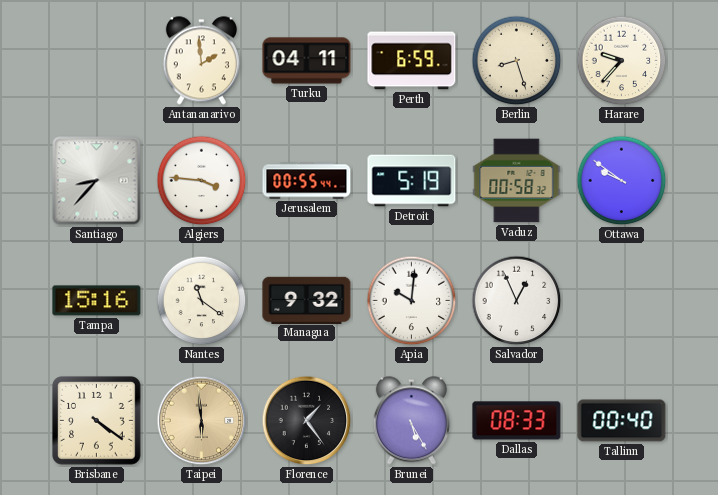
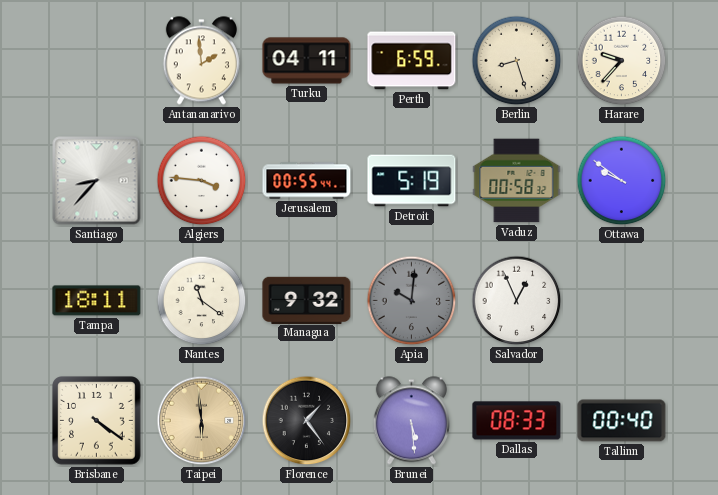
Tampa: 15:16 -> 18:11
Apia dial: white -> grey
Brunei: 5:25 -> 5:29
